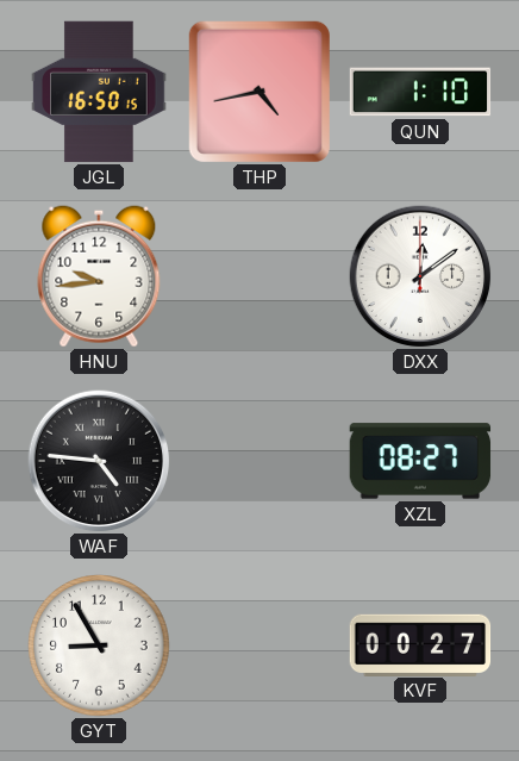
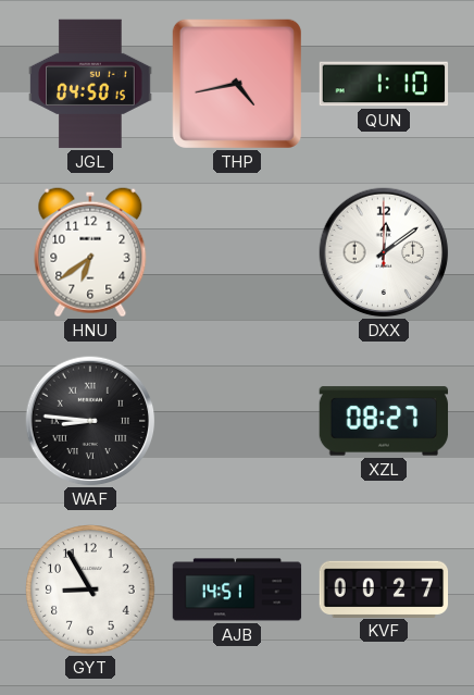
JGL: 16:50 -> 04:50
HNU: 9:44 -> 6:39
WAF: 4:46 -> 8:46
AJB: none -> 14:51
